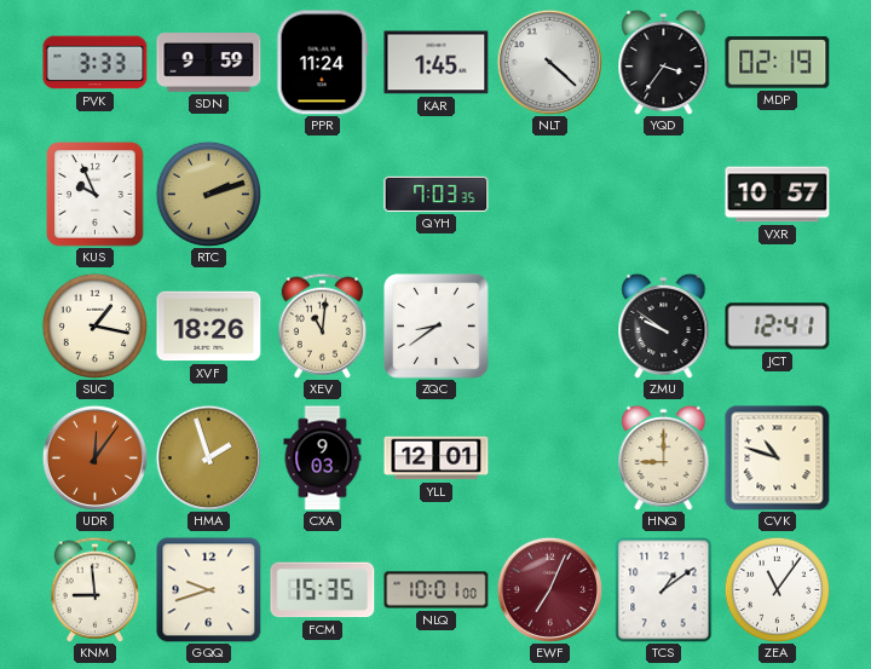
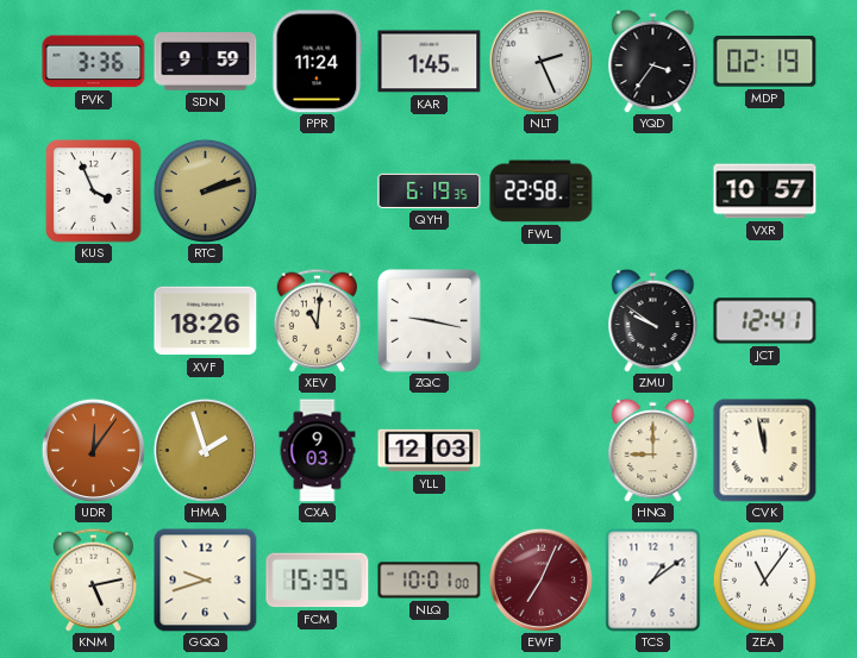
PVK: 3:33 -> 3:36
NLT: 4:22 -> 2:26
KUS: 9:56 -> 3:56
QYH: 7:03 -> 6:19
FWL: none -> 22:58
SUC: 1:17 -> none
ZQC: 8:39 -> 9:17
YLL: 12:01 -> 12:03
CVK: 10:48 -> 11:58
KNM: 8:59 -> 5:13
